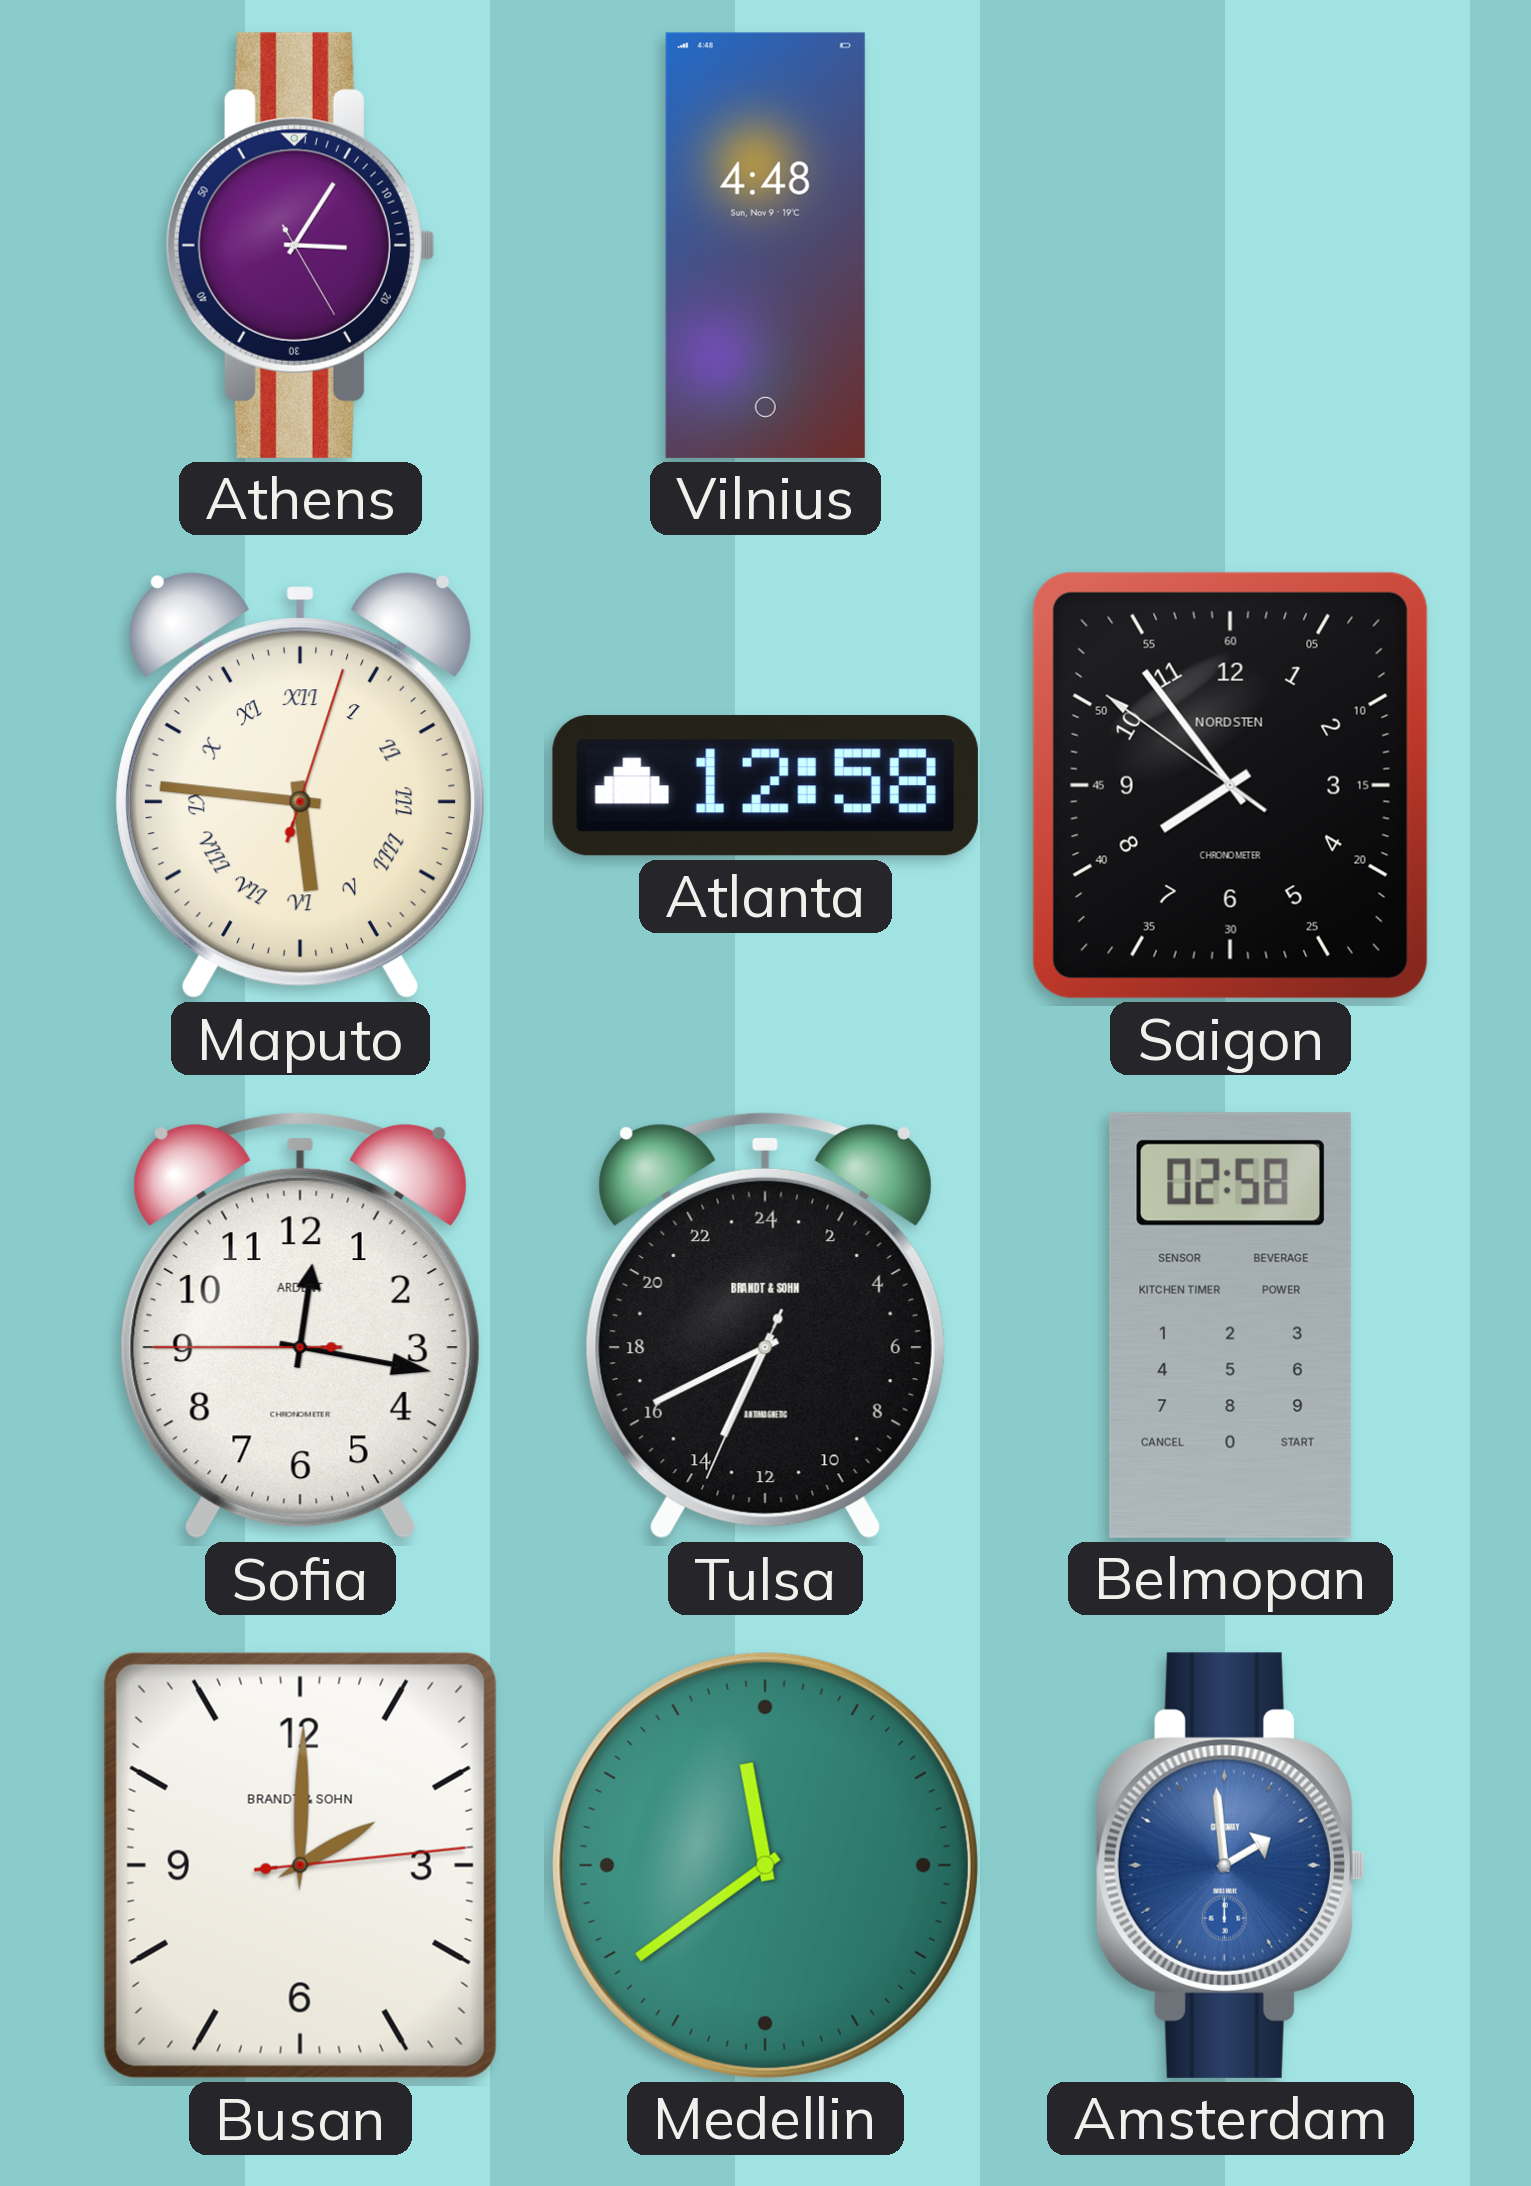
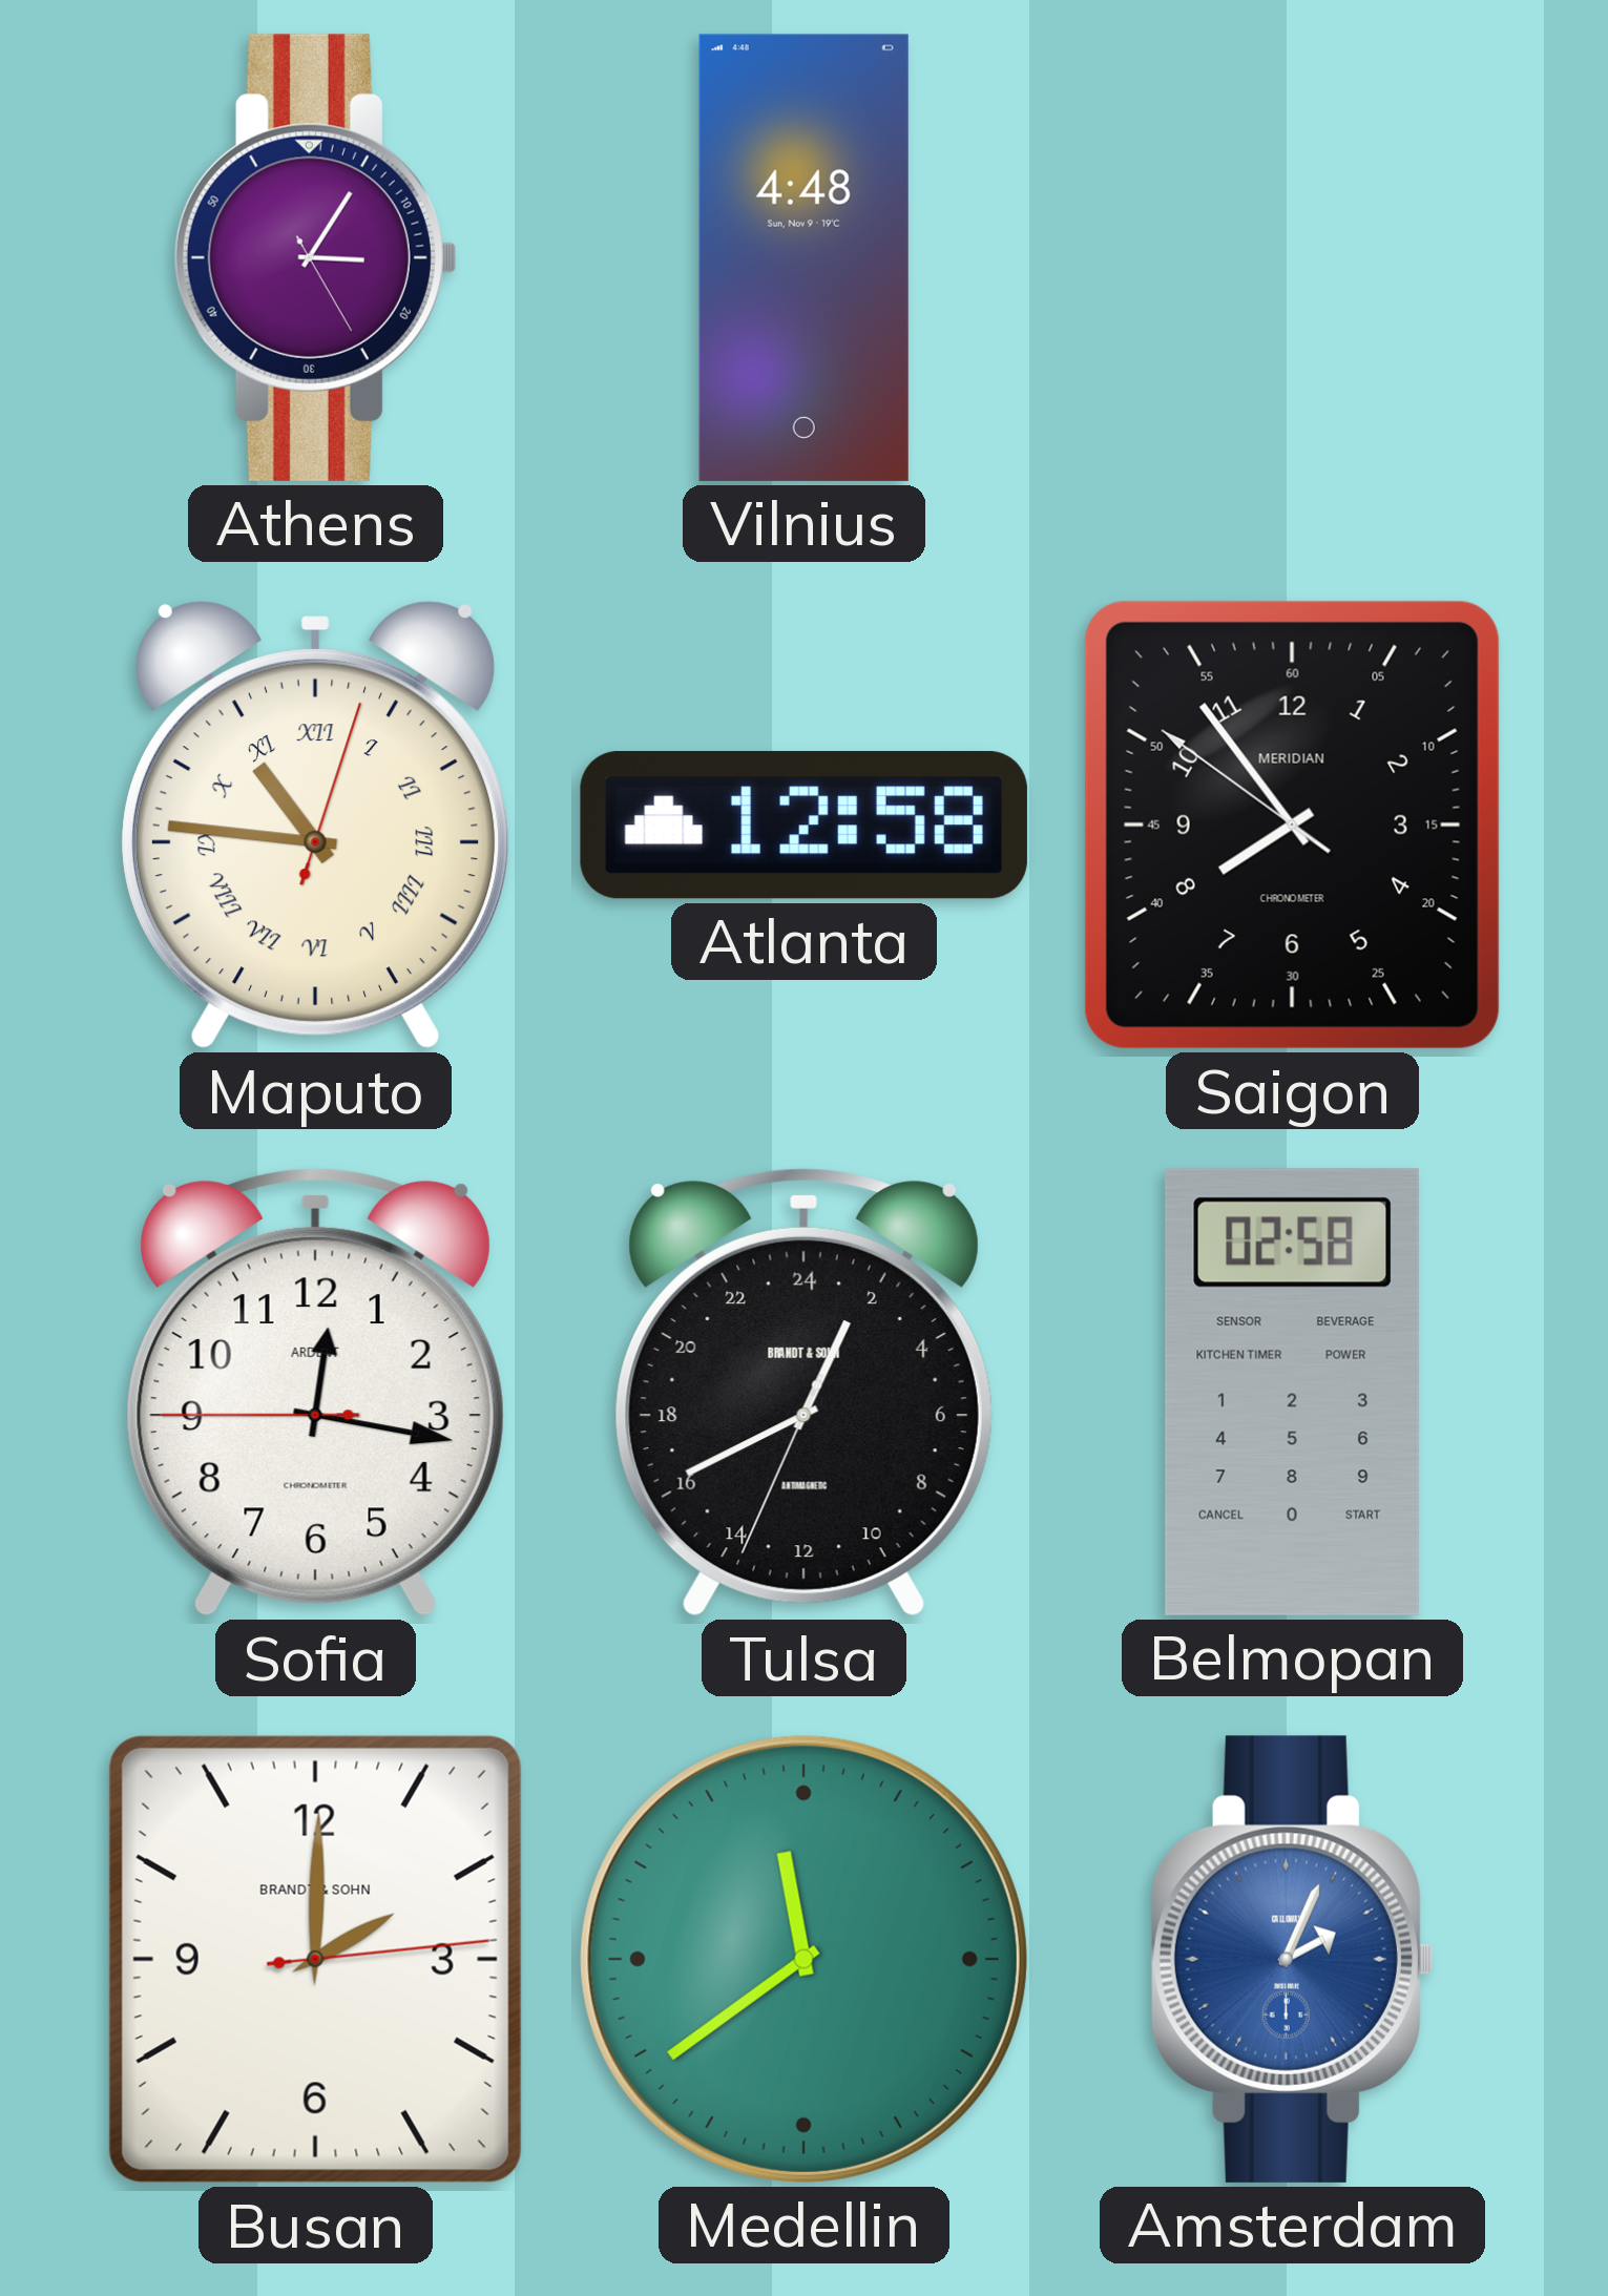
Maputo: 5:46 -> 10:46
Saigon brand: NORDSTEN -> MERIDIAN
Tulsa: 13:40 -> 1:40
Amsterdam: 1:59 -> 2:04
